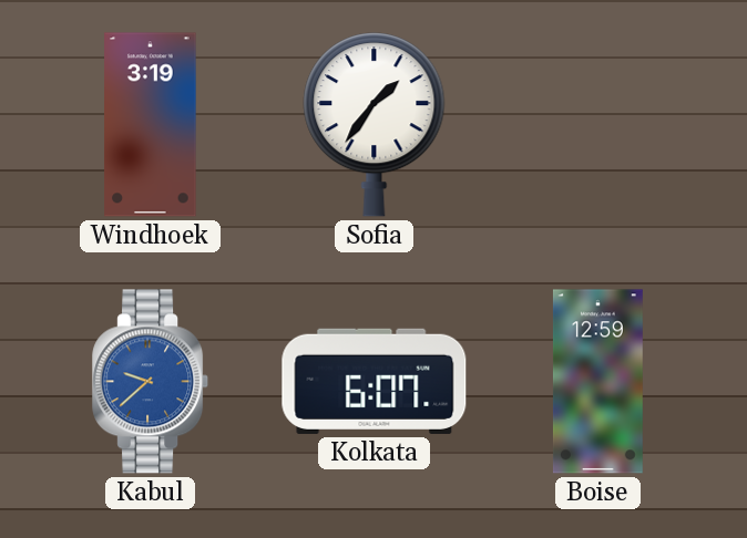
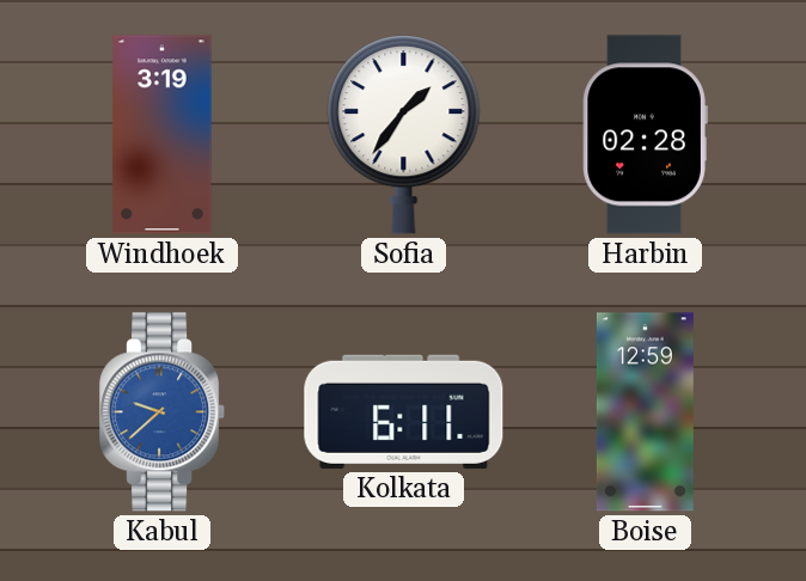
Harbin: none -> 02:28
Kolkata: 6:07 -> 6:11
